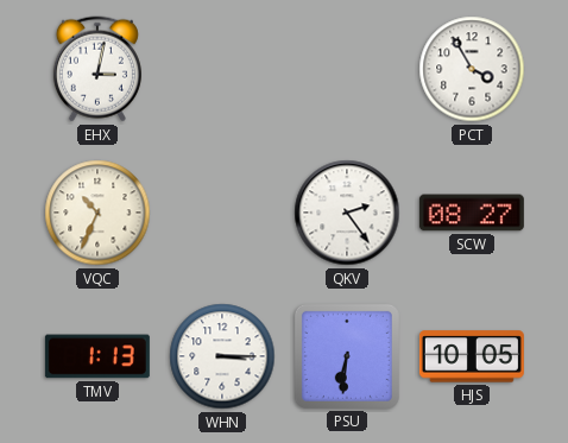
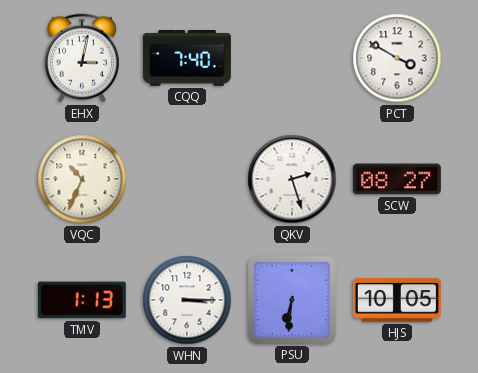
CQQ: none -> 7:40
PCT: 3:55 -> 3:50
QKV: 2:24 -> 2:27
